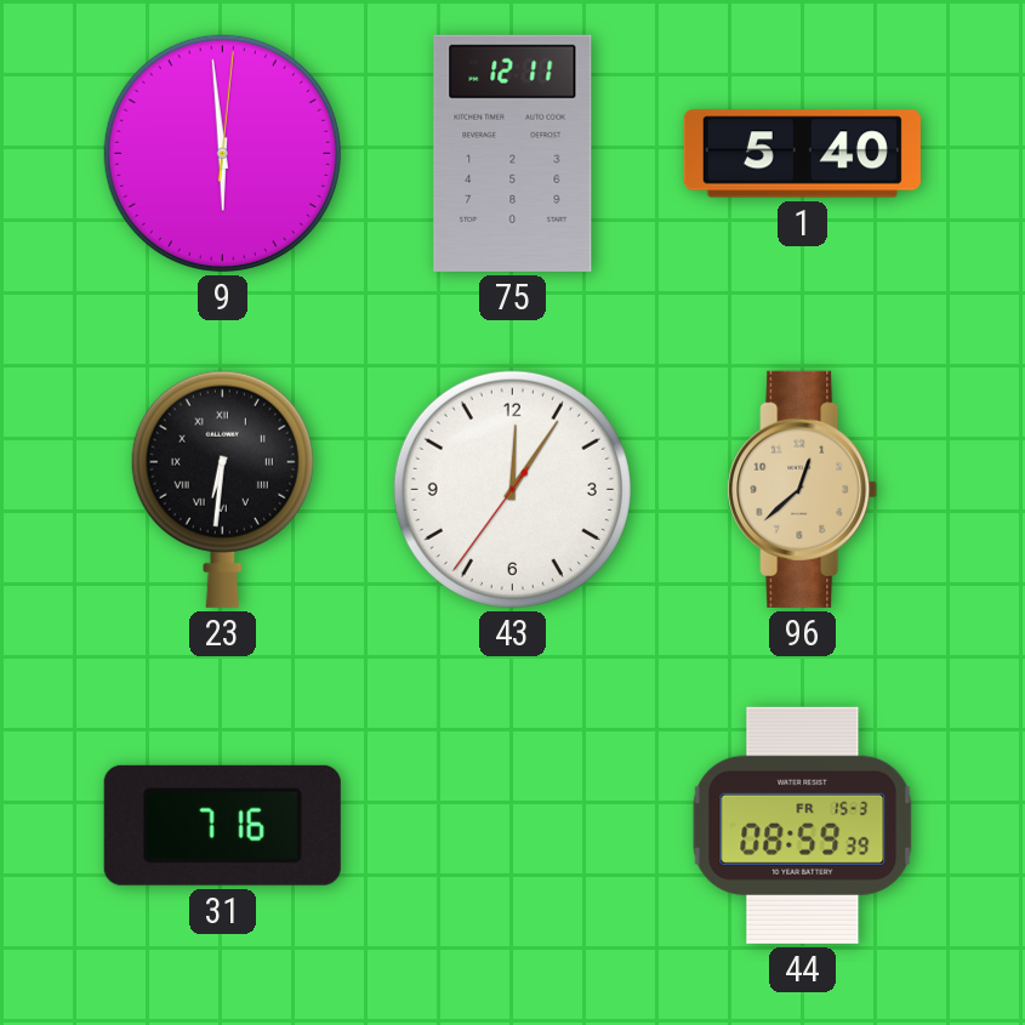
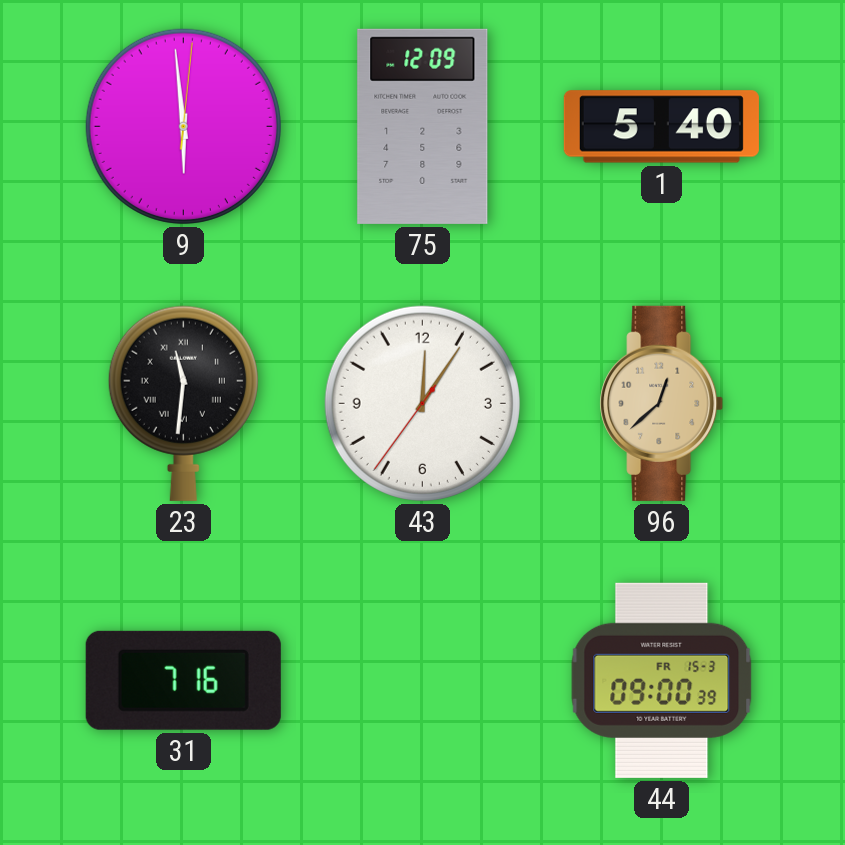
75: 12:11 -> 12:09
23: 6:31 -> 11:31
44: 08:59 -> 09:00
